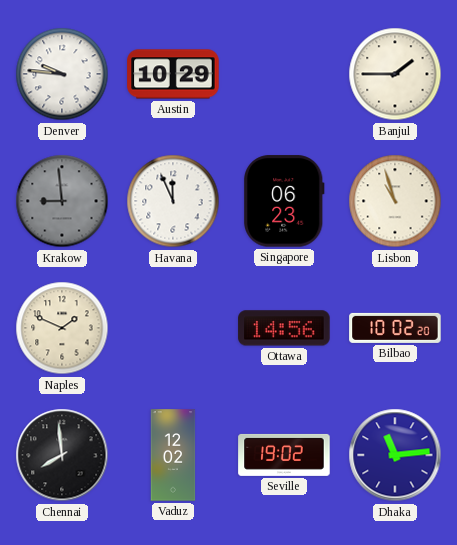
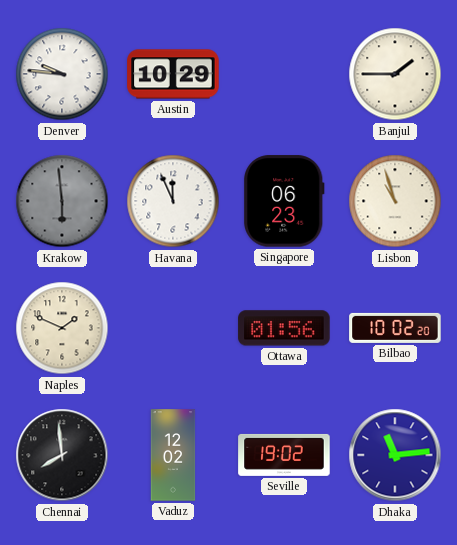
Krakow: 8:59 -> 5:59
Ottawa: 14:56 -> 01:56
